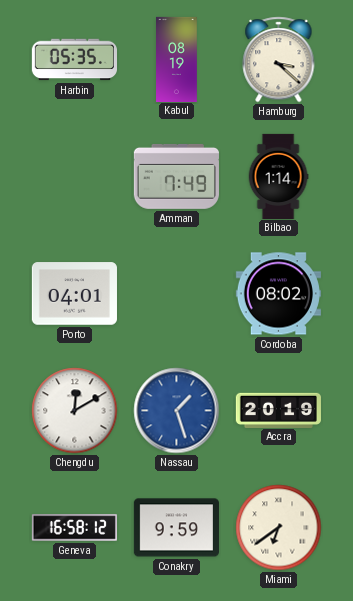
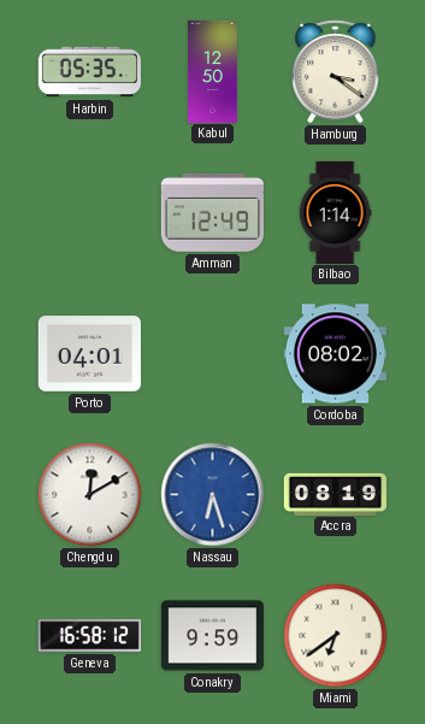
Kabul: 08:19 -> 12:50
Hamburg: 3:22 -> 3:21
Amman: 7:49 -> 12:49
Nassau: 1:27 -> 6:27
Accra: 20:19 -> 08:19
